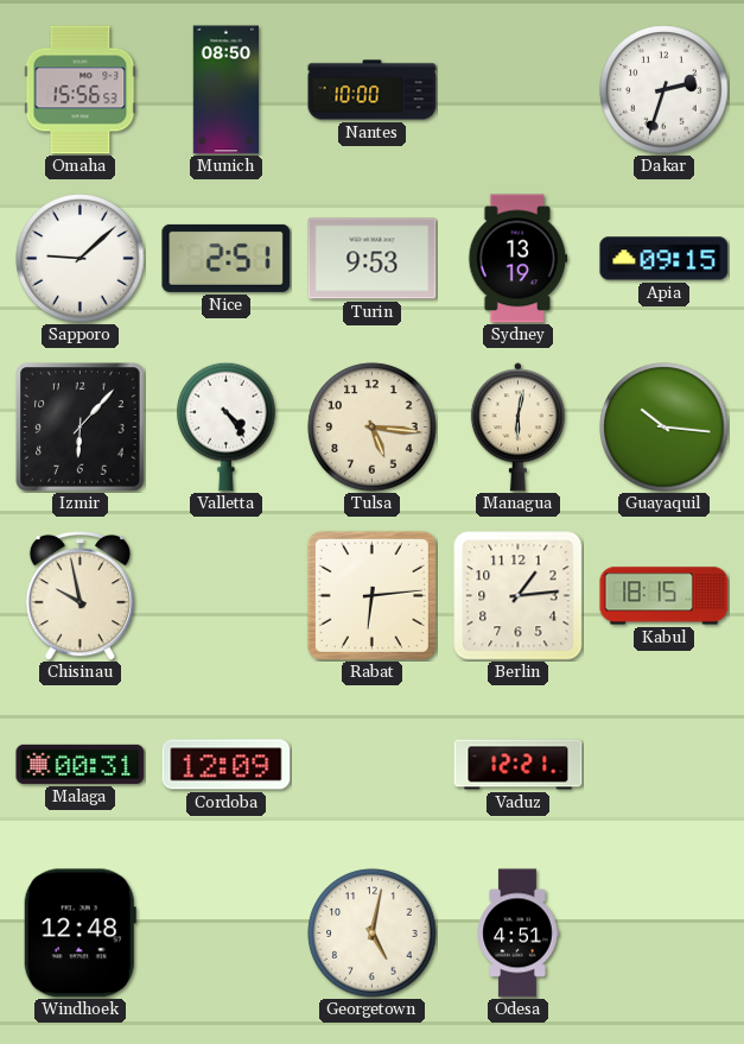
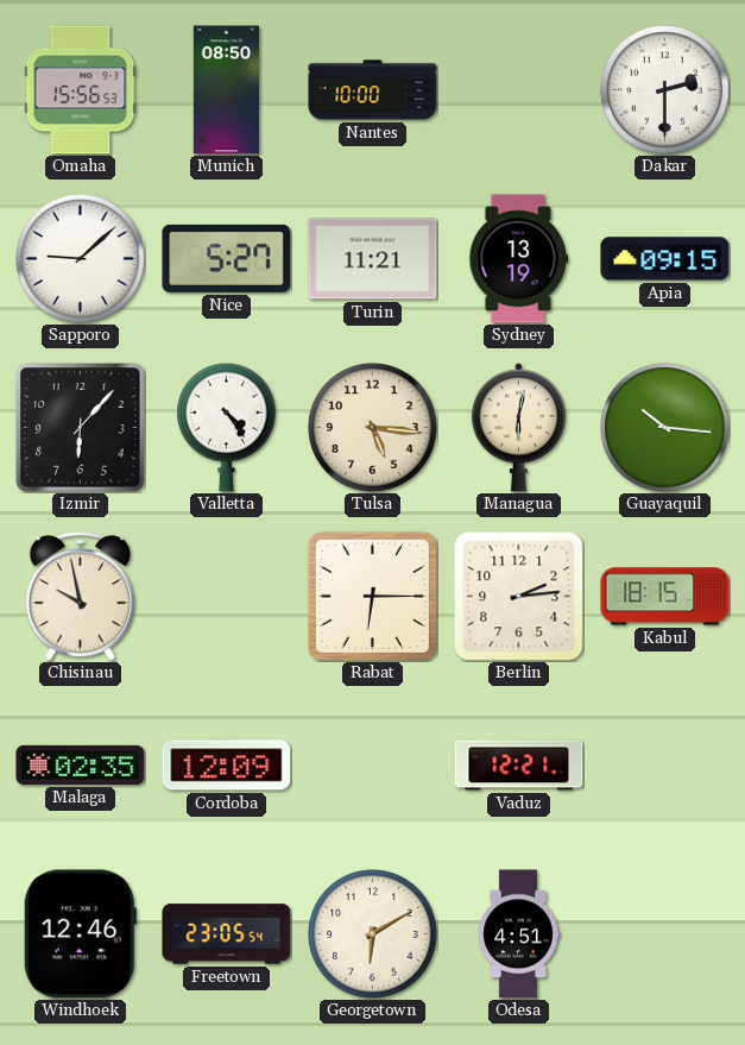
Dakar: 2:33 -> 2:30
Nice: 2:51 -> 5:27
Turin: 9:53 -> 11:21
Rabat: 6:14 -> 6:15
Berlin: 1:14 -> 2:14
Malaga: 00:31 -> 02:35
Windhoek: 12:48 -> 12:46
Freetown: none -> 23:05
Georgetown: 5:02 -> 6:10
